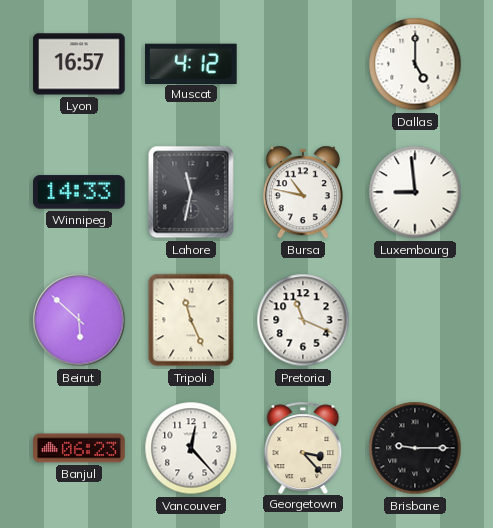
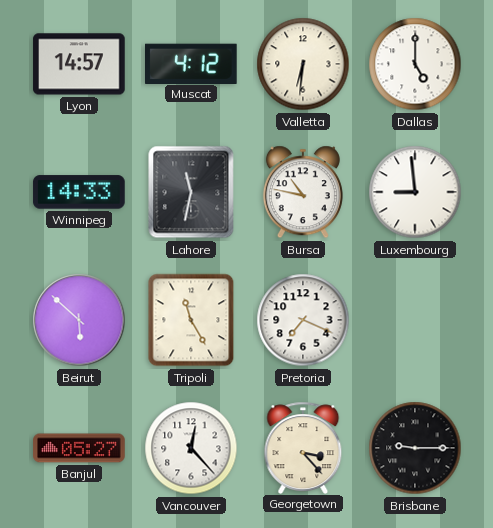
Lyon: 16:57 -> 14:57
Valletta: none -> 6:31
Tripoli: 11:26 -> 11:25
Pretoria: 11:19 -> 7:19
Banjul: 06:23 -> 05:27
